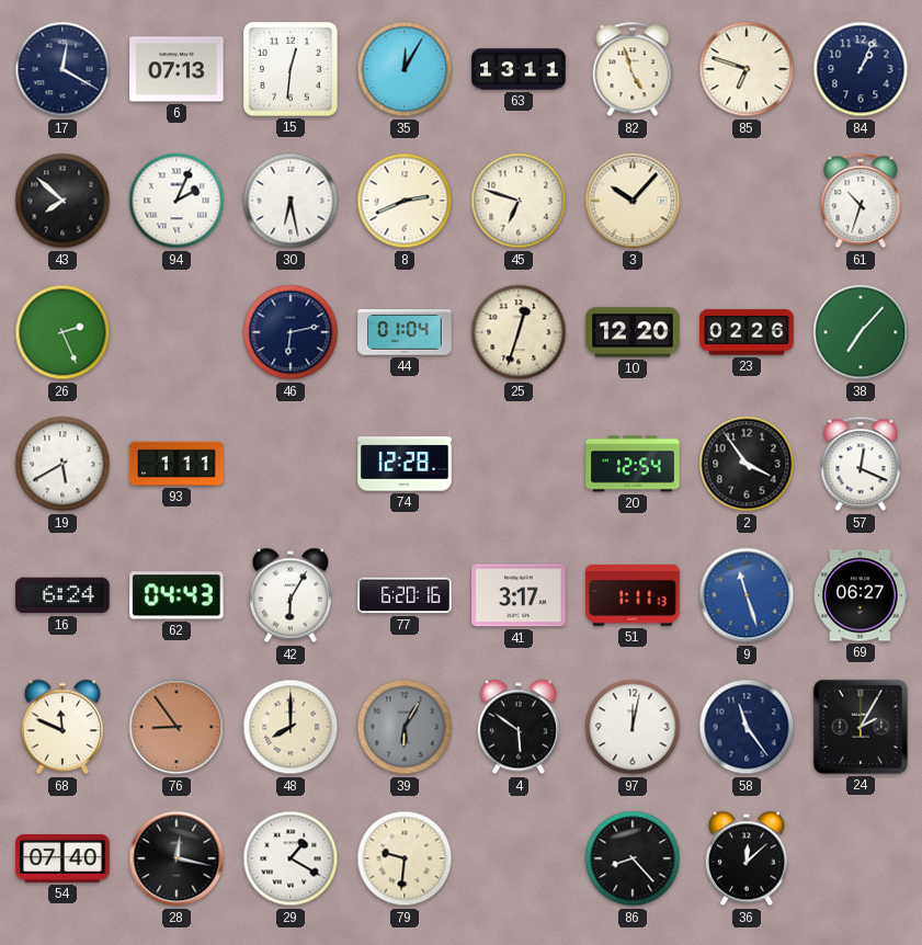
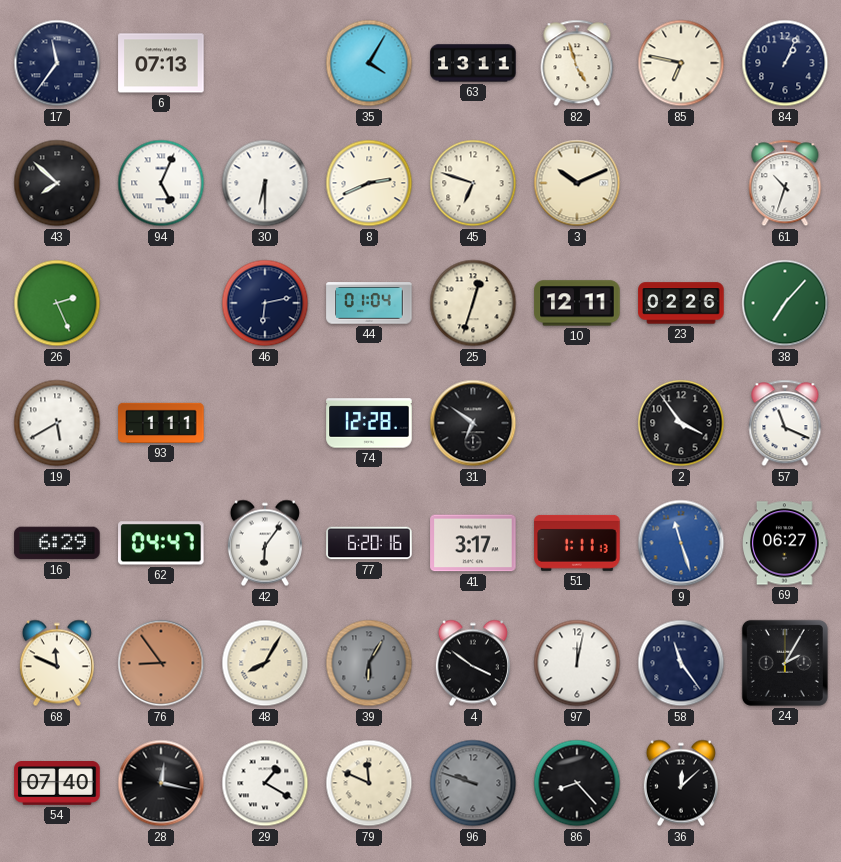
17: 12:20 -> 11:36
15: 12:31 -> none
35: 12:05 -> 4:05
85: 6:48 -> 6:47
94: 2:04 -> 5:04
30: 6:28 -> 6:30
3: 10:07 -> 10:11
10: 12:20 -> 12:11
31: none -> 6:51
20: 12:54 -> none
57: 12:19 -> 11:19
16: 6:24 -> 6:29
62: 04:43 -> 04:47
42: 6:05 -> 6:06
48: 8:00 -> 8:05
4: 5:51 -> 3:51
79: 9:31 -> 11:49
96: none -> 9:48
